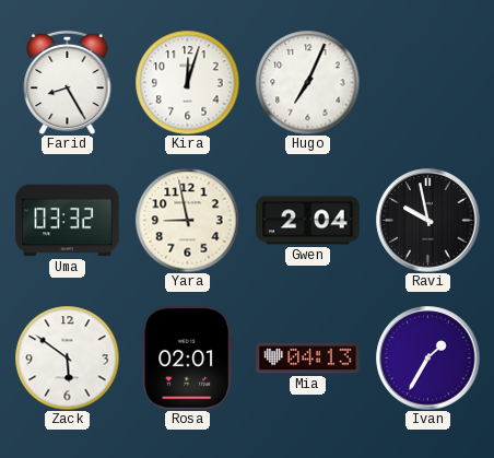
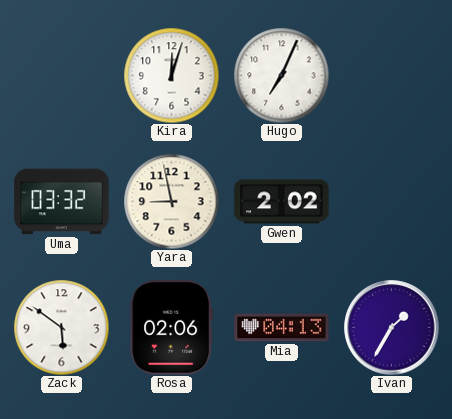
Farid: 8:25 -> none
Gwen: 2:04 -> 2:02
Ravi: 9:58 -> none
Rosa: 02:01 -> 02:06
